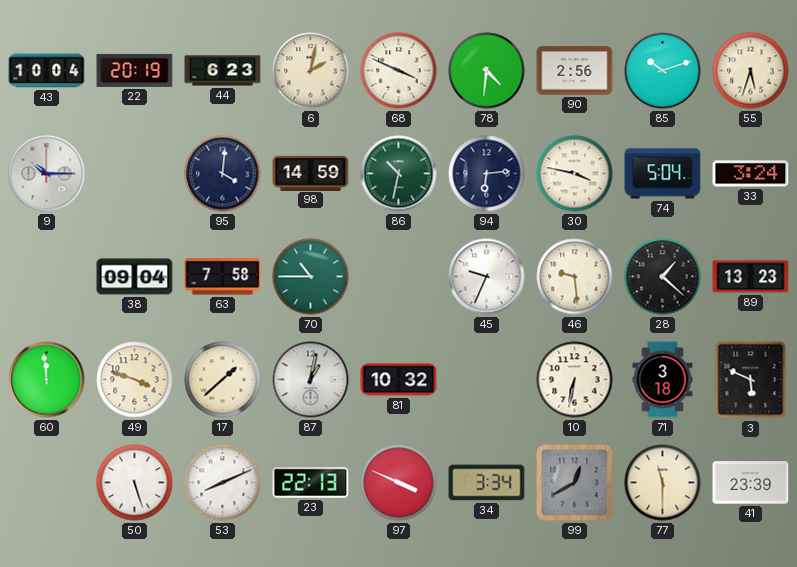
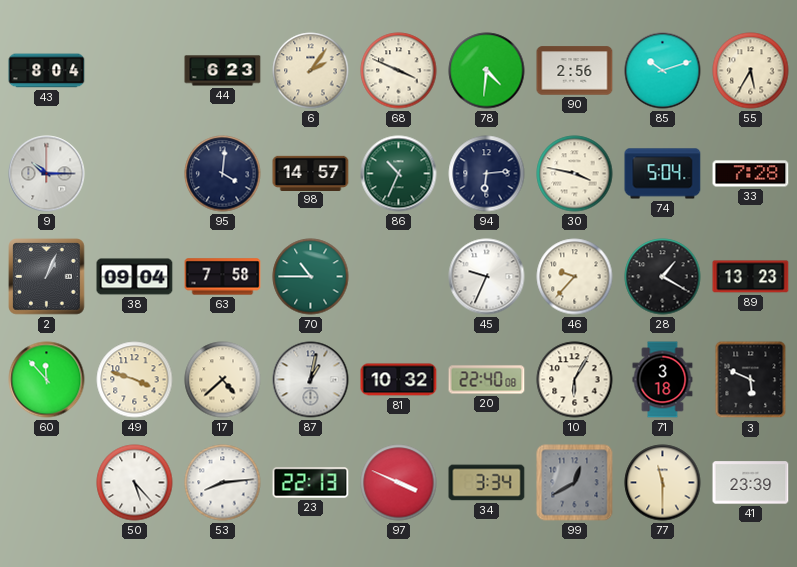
43: 10:04 -> 8:04
22: 20:19 -> none
6: 2:02 -> 2:06
55: 5:33 -> 5:35
98: 14:59 -> 14:57
86: 10:32 -> 10:34
33: 3:24 -> 7:28
2: none -> 1:04
46: 9:29 -> 9:37
28: 1:22 -> 1:20
60: 11:59 -> 11:53
17: 1:38 -> 4:38
20: none -> 22:40
10: 6:32 -> 6:05
50: 5:27 -> 5:23
53: 8:11 -> 8:14
